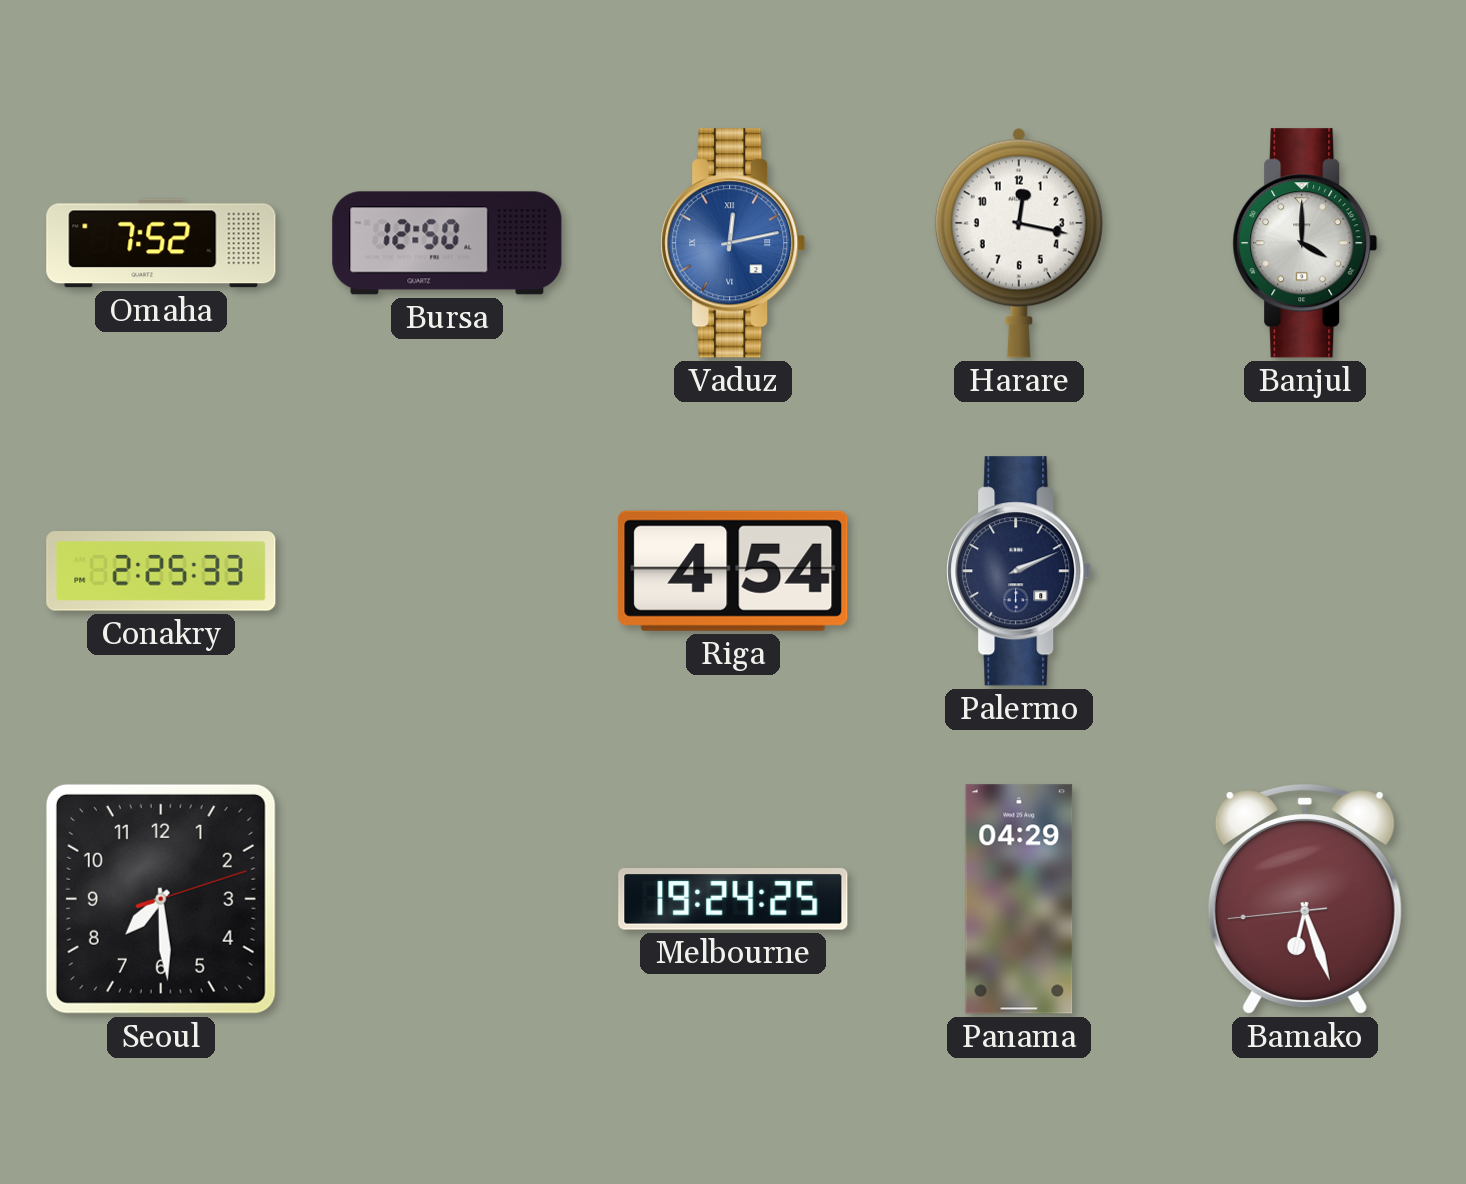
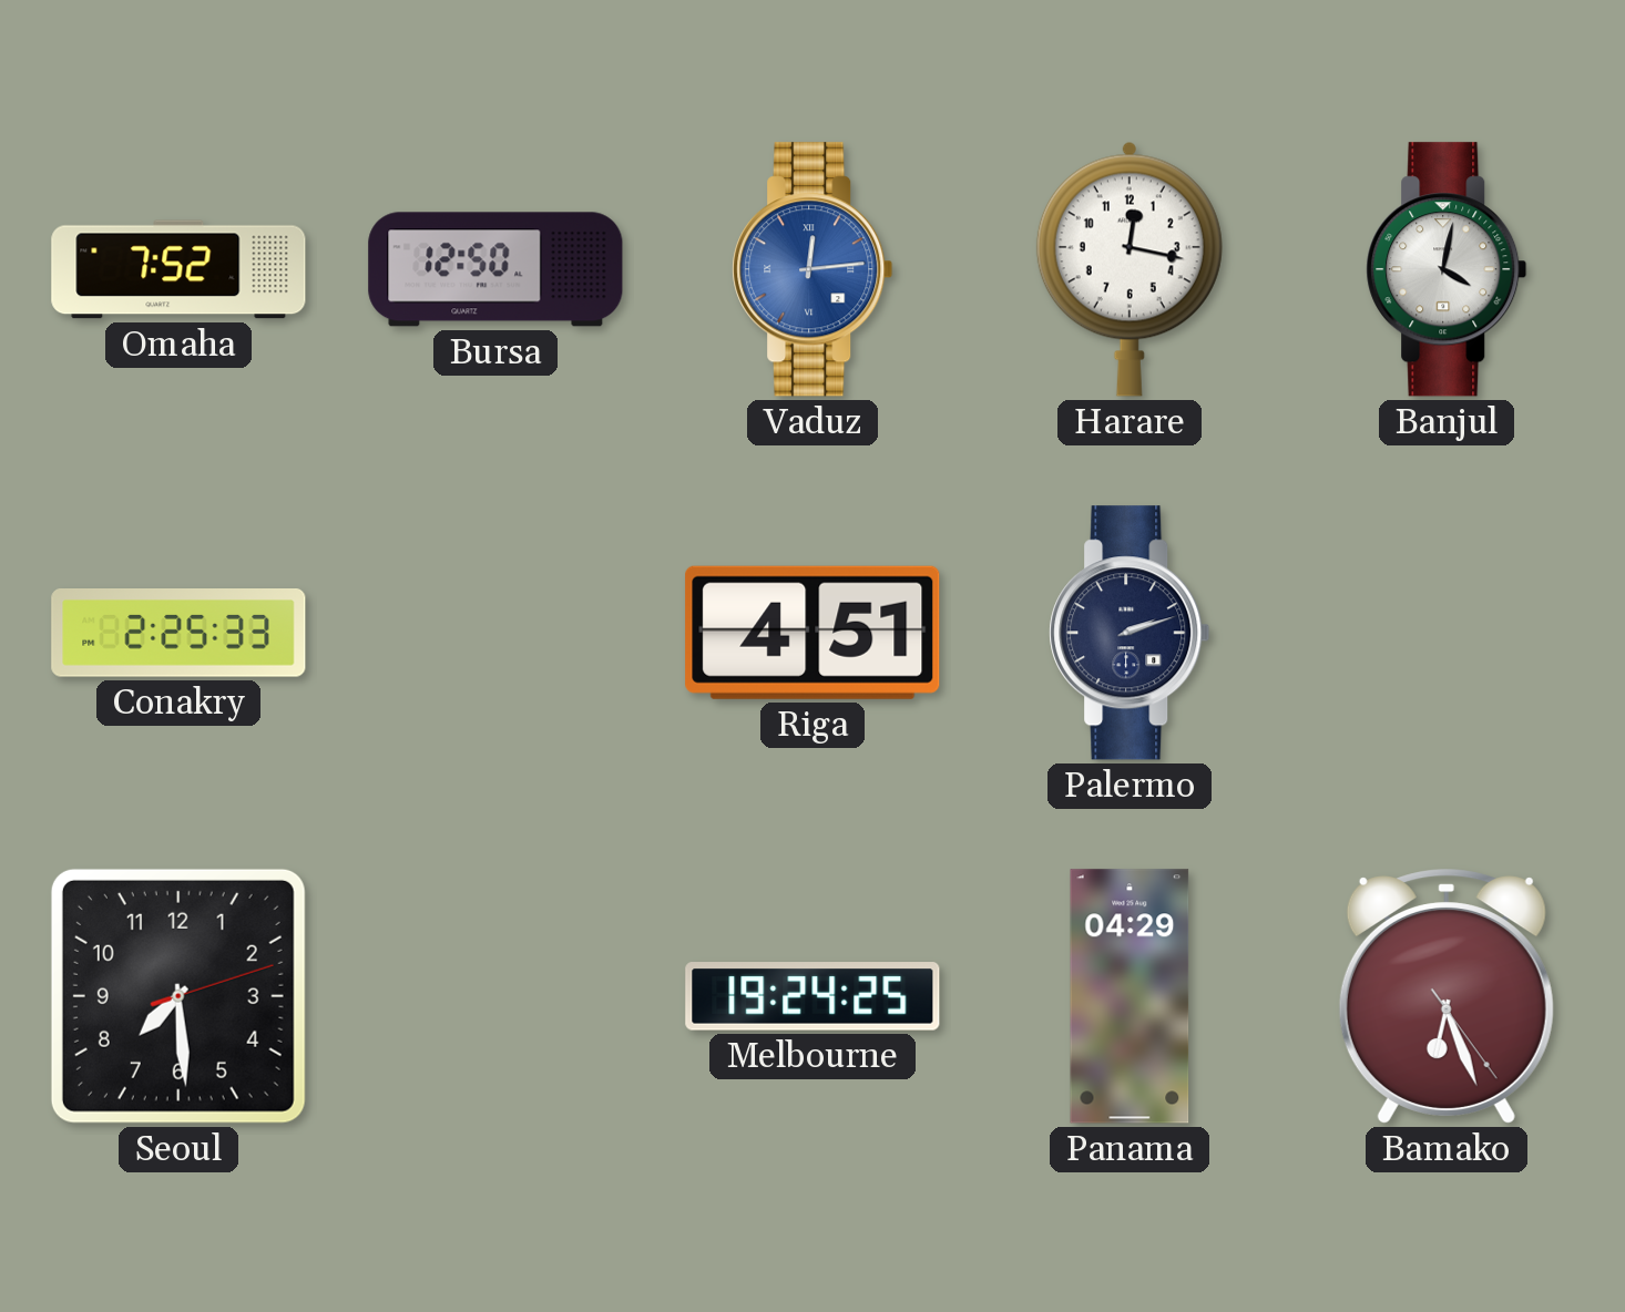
Vaduz: 12:13 -> 12:14
Banjul: 4:00 -> 4:02
Riga: 4:54 -> 4:51
Palermo: 2:11 -> 2:12
Bamako: 6:26:44 -> 6:26:24
